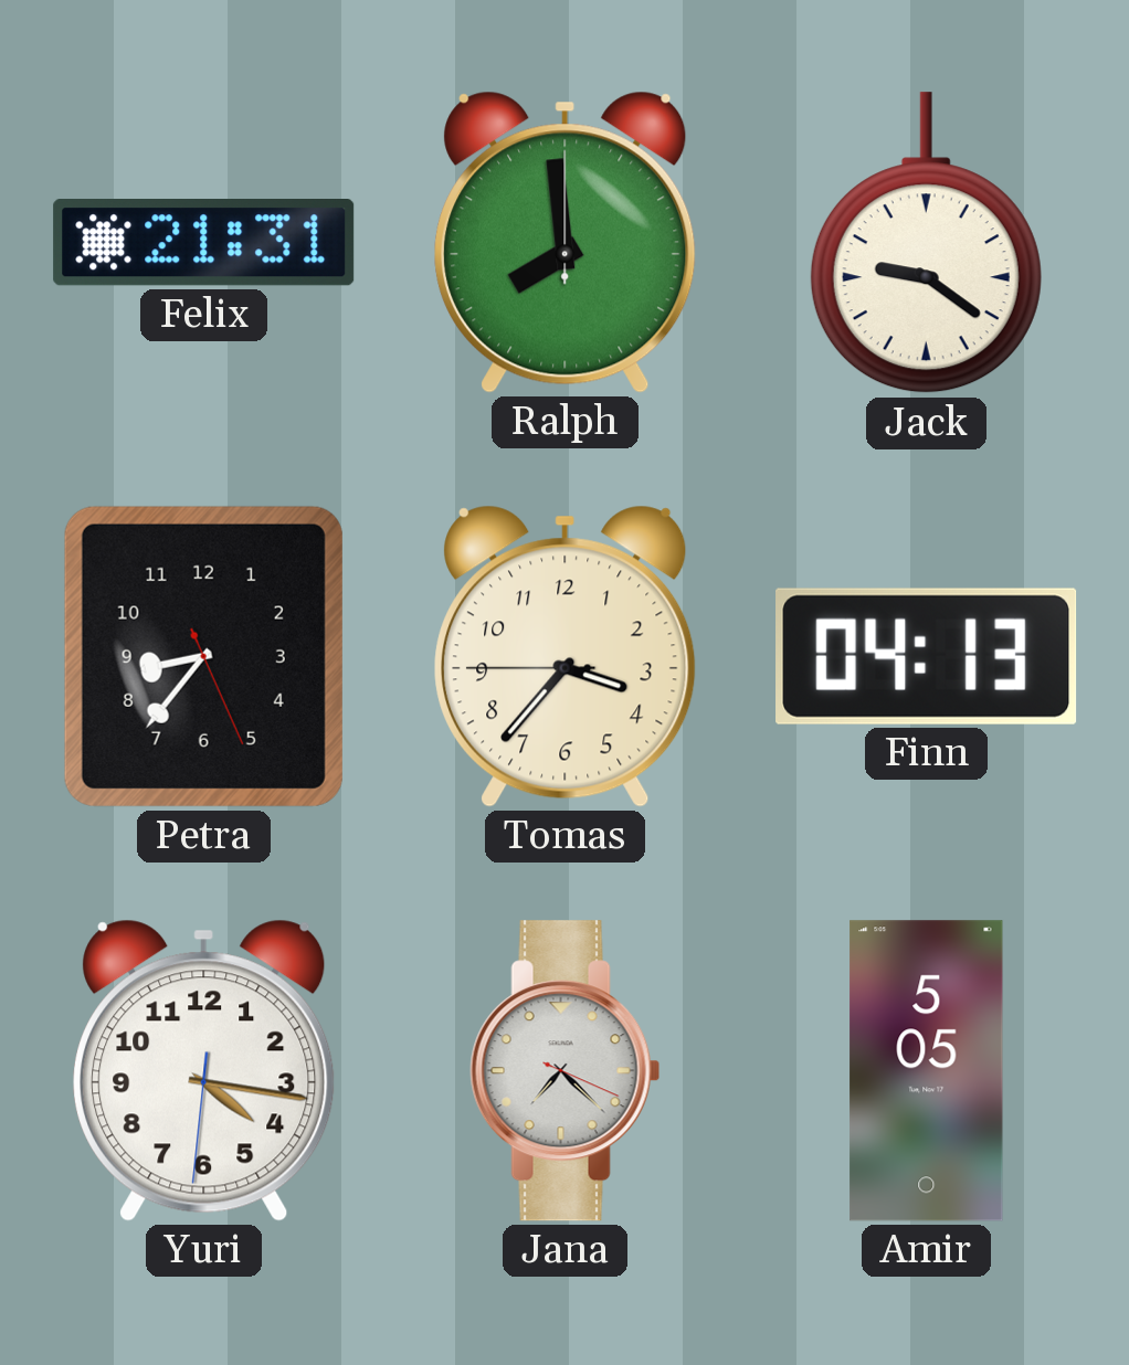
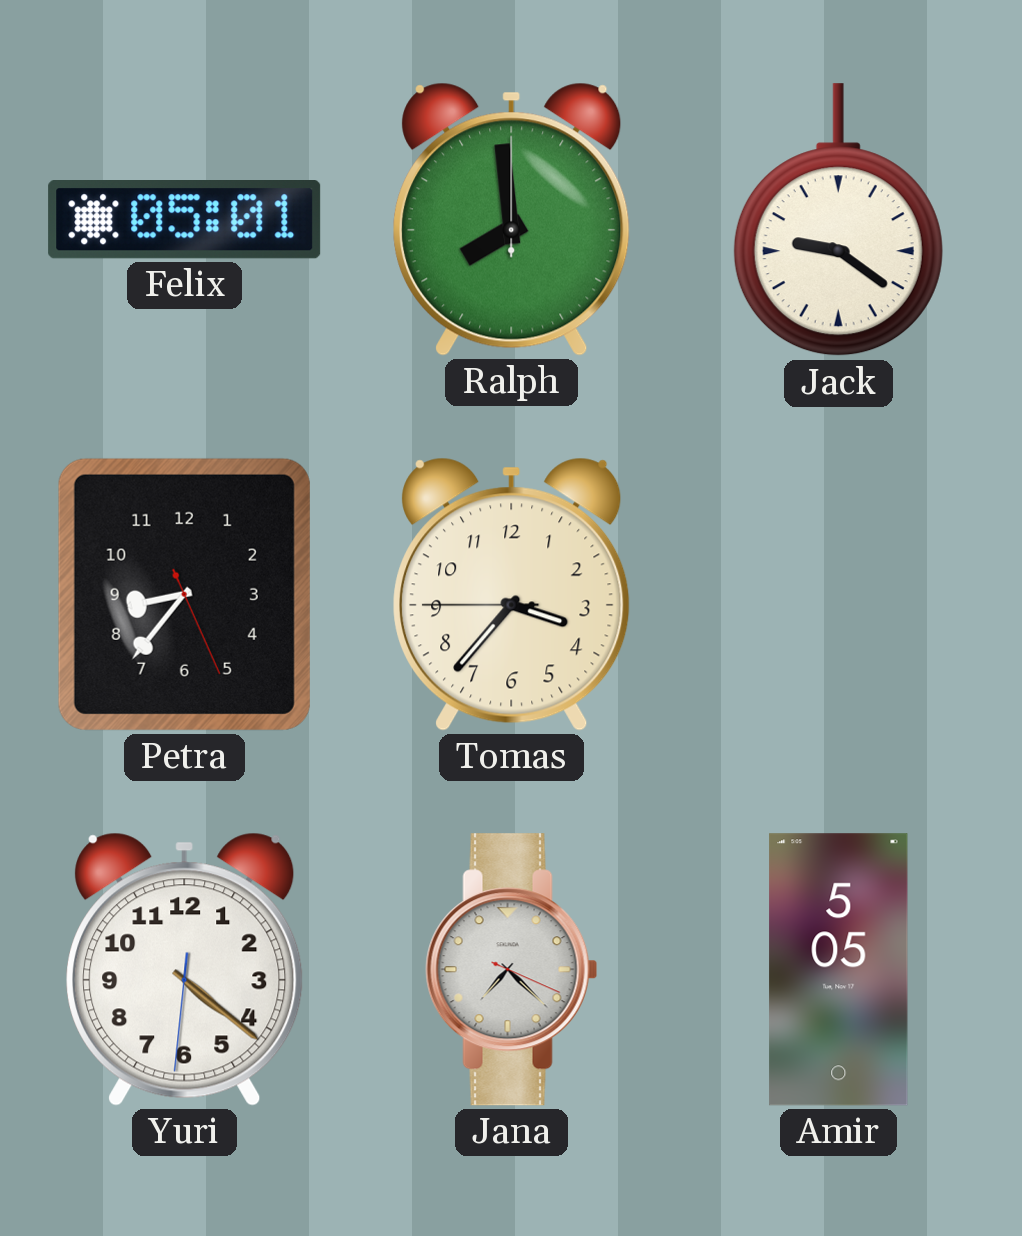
Felix: 21:31 -> 05:01
Finn: 04:13 -> none
Yuri: 4:16 -> 4:21
